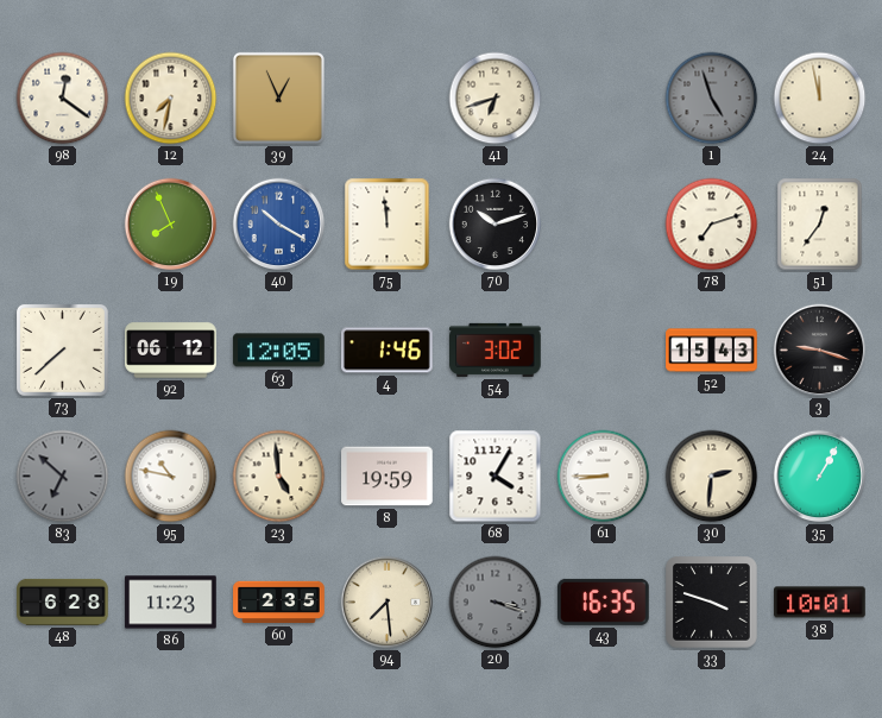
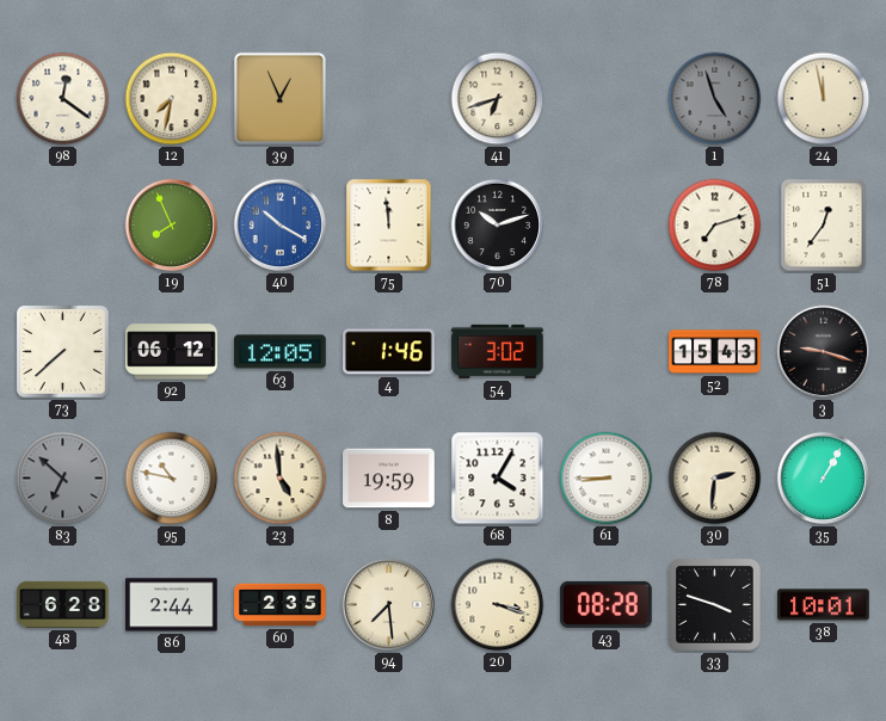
86: 11:23 -> 2:44
20 dial: grey -> cream
43: 16:35 -> 08:28
